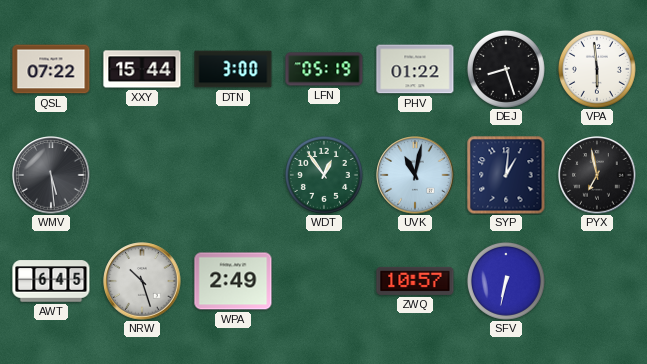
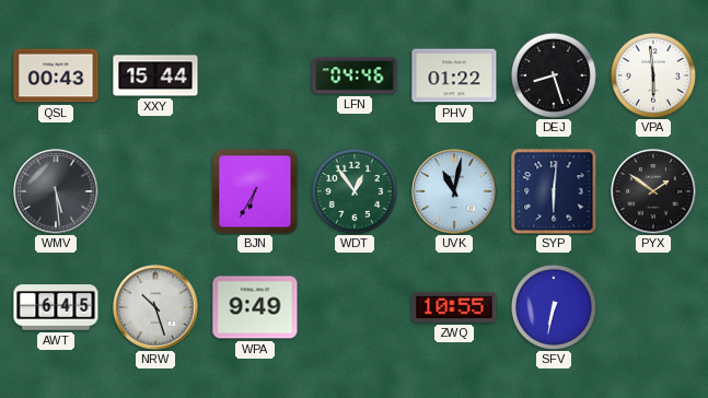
QSL: 07:22 -> 00:43
DTN: 3:00 -> none
LFN: 05:19 -> 04:46
BJN: none -> 6:35
SYP: 1:01 -> 6:01
PYX: 6:58 -> 1:51
WPA: 2:49 -> 9:49
ZWQ: 10:57 -> 10:55
